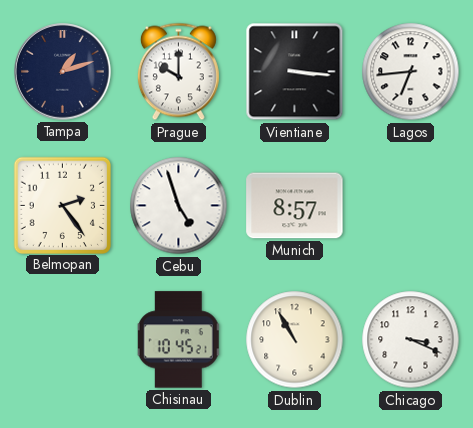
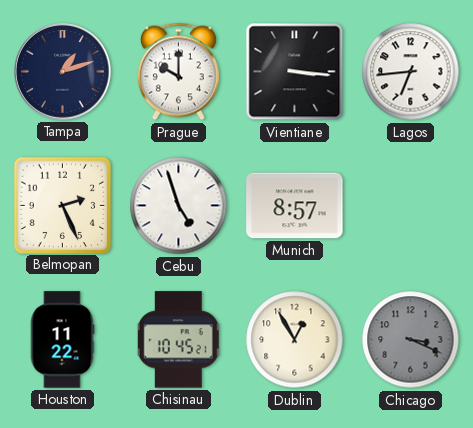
Belmopan: 2:24 -> 2:26
Houston: none -> 11:22
Dublin: 10:55 -> 12:55
Chicago dial: white -> grey
